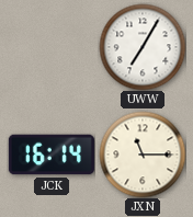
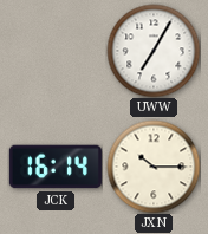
JXN: 11:15 -> 10:15
